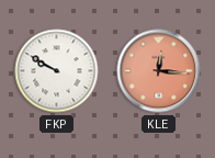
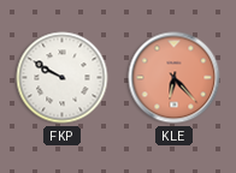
KLE: 12:16 -> 6:23
